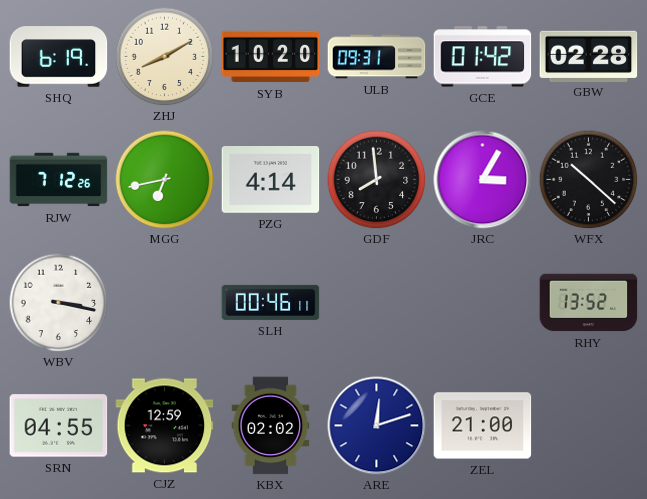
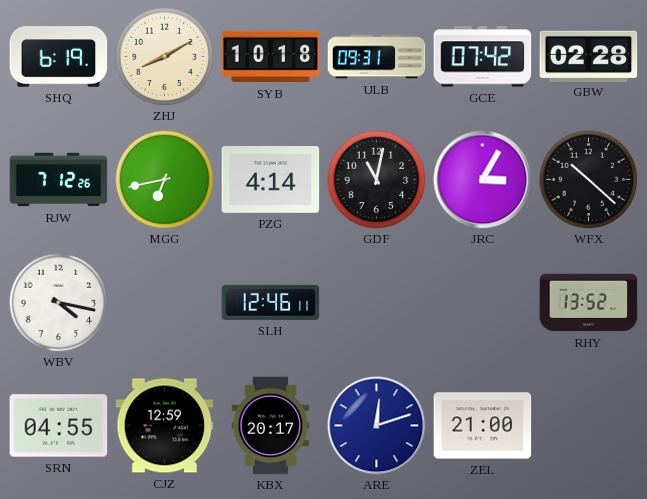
SYB: 10:20 -> 10:18
GCE: 01:42 -> 07:42
GDF: 7:59 -> 11:02
WBV: 3:17 -> 4:17
SLH: 00:46 -> 12:46
KBX: 02:02 -> 20:17
